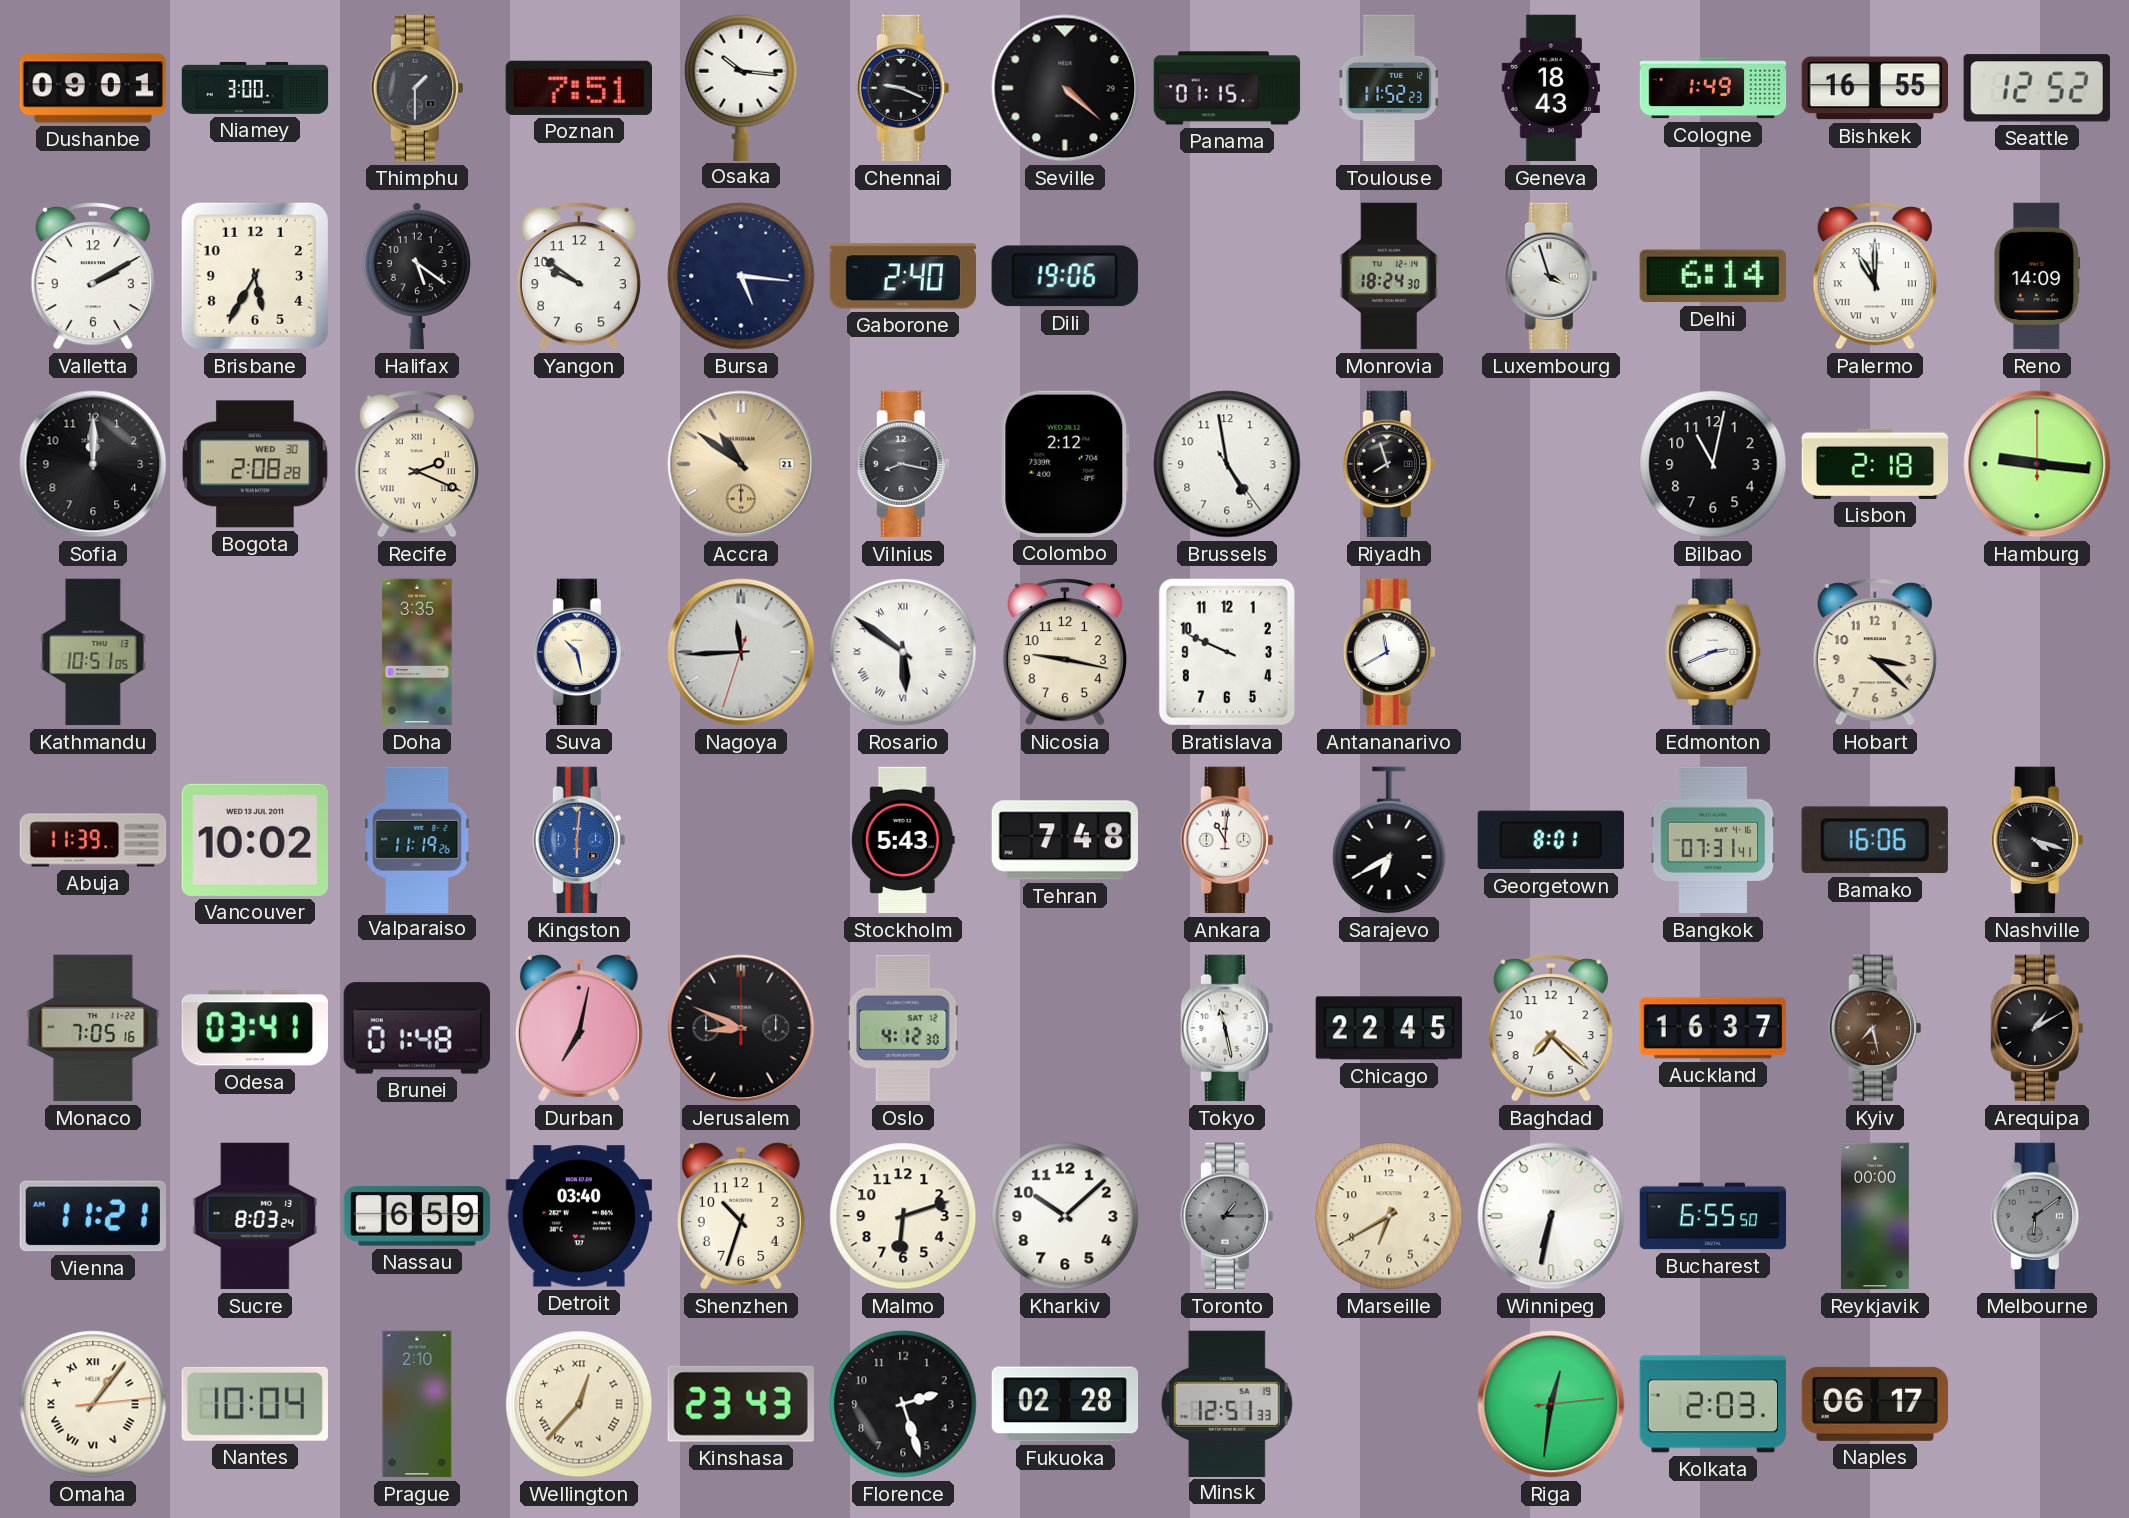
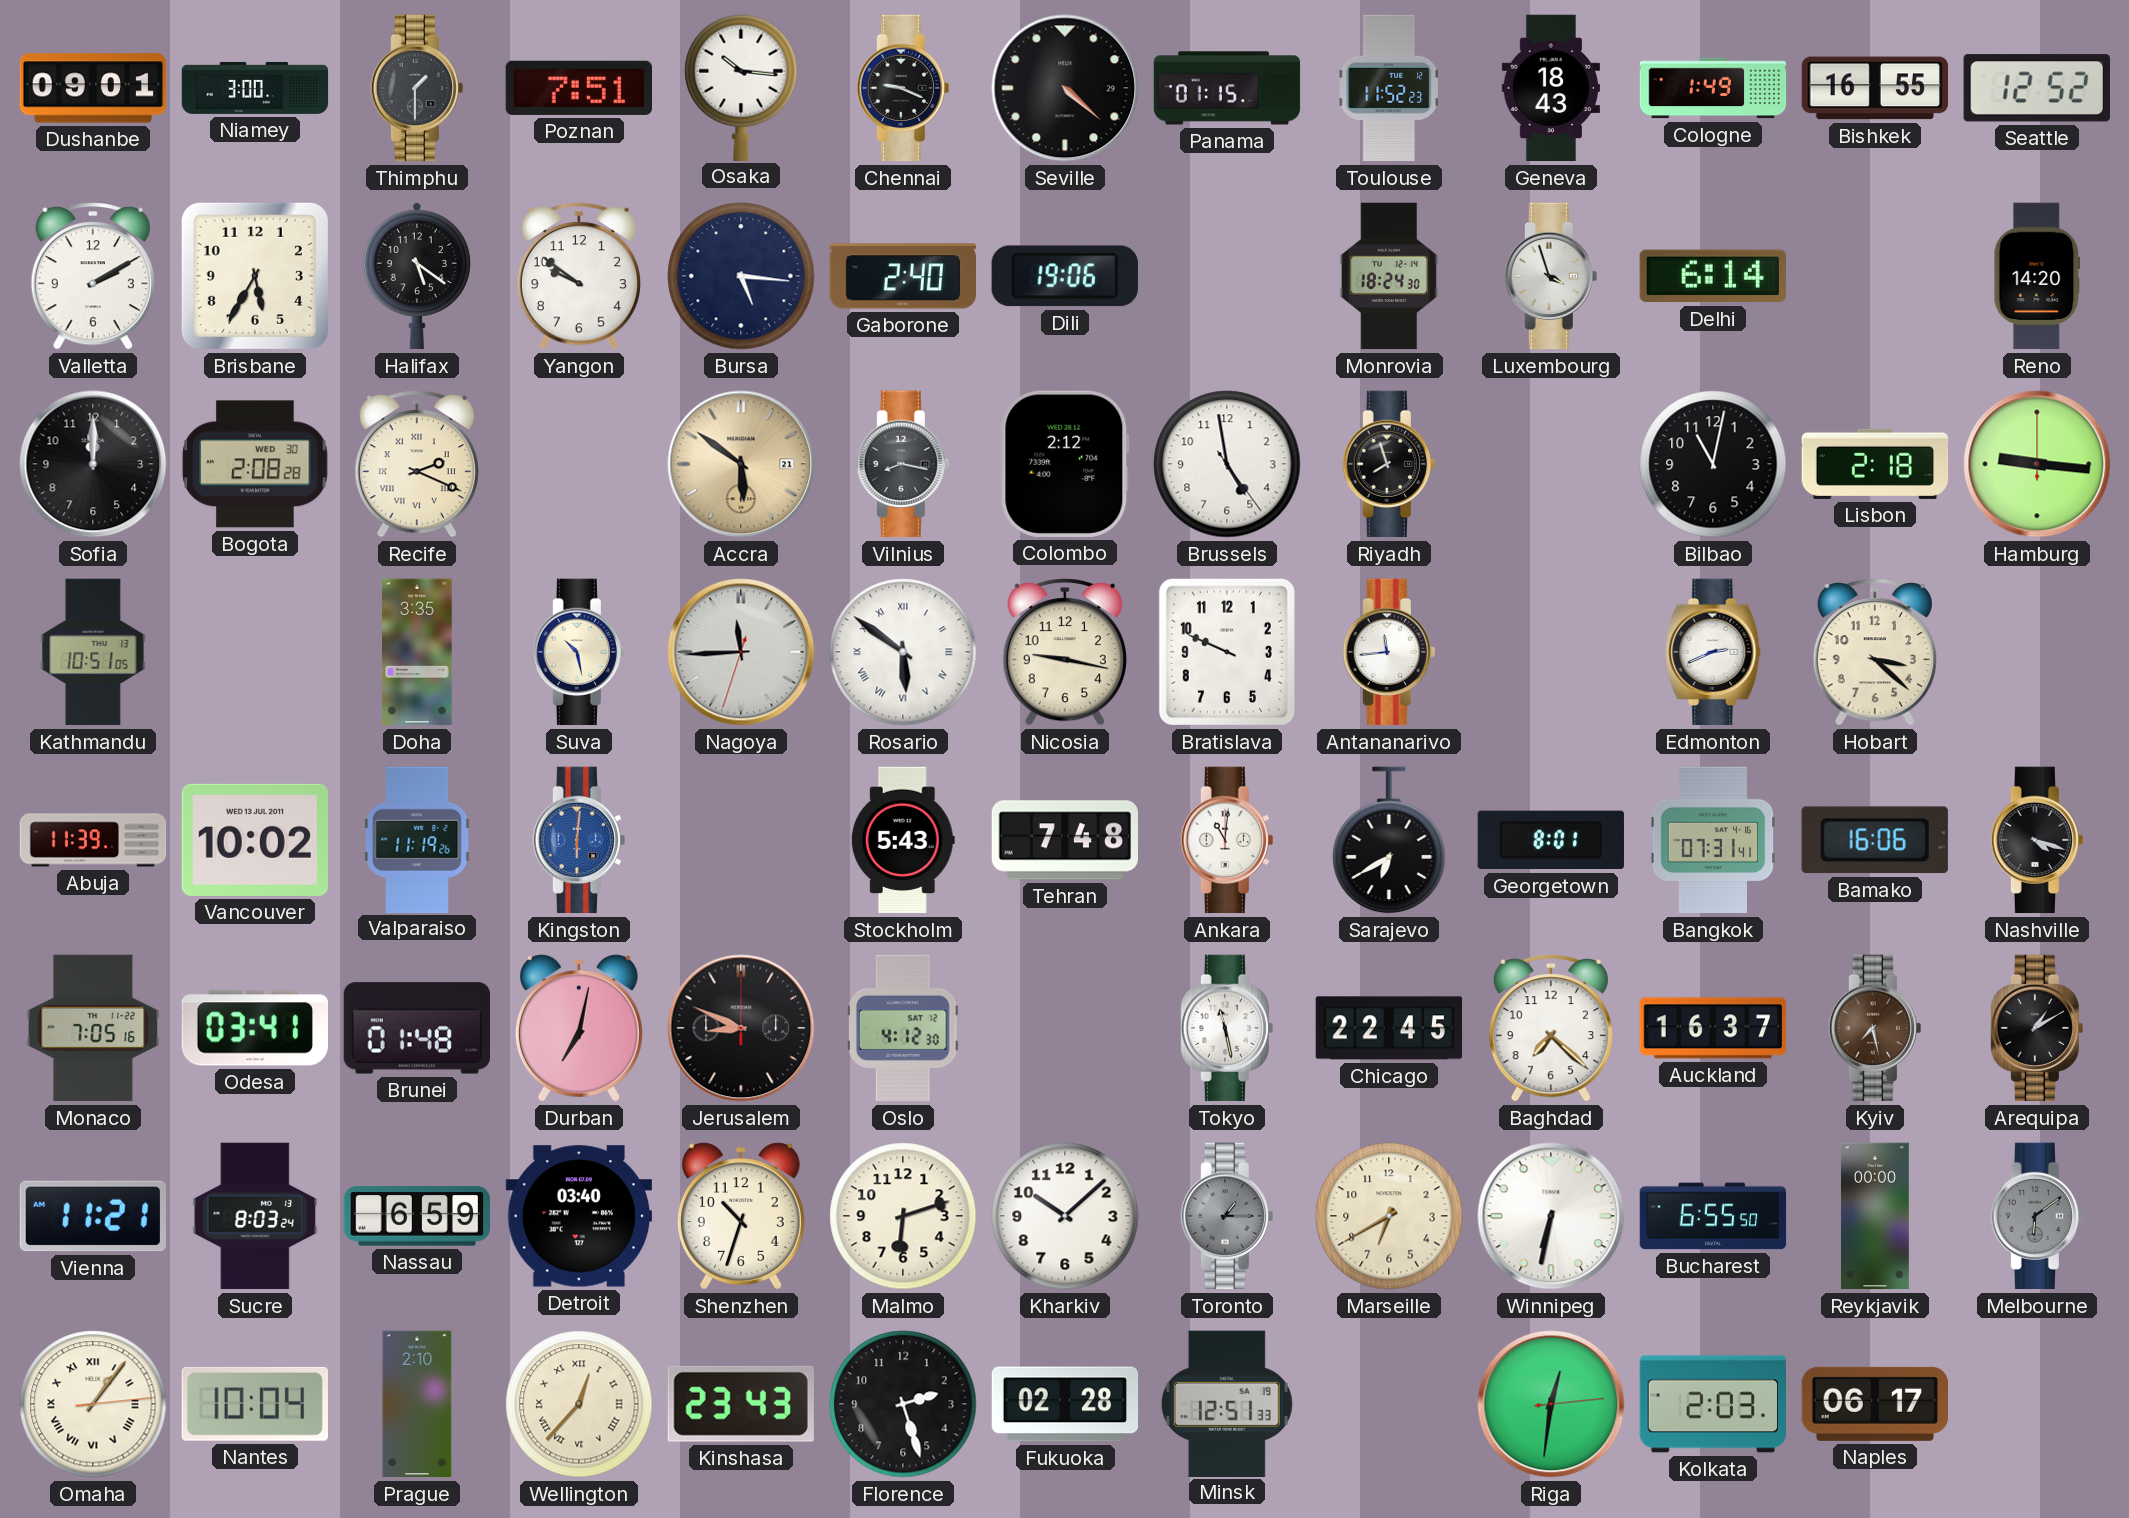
Palermo: 11:00 -> none
Reno: 14:09 -> 14:20
Accra: 10:51 -> 5:51
Antananarivo: 11:40 -> 11:44
